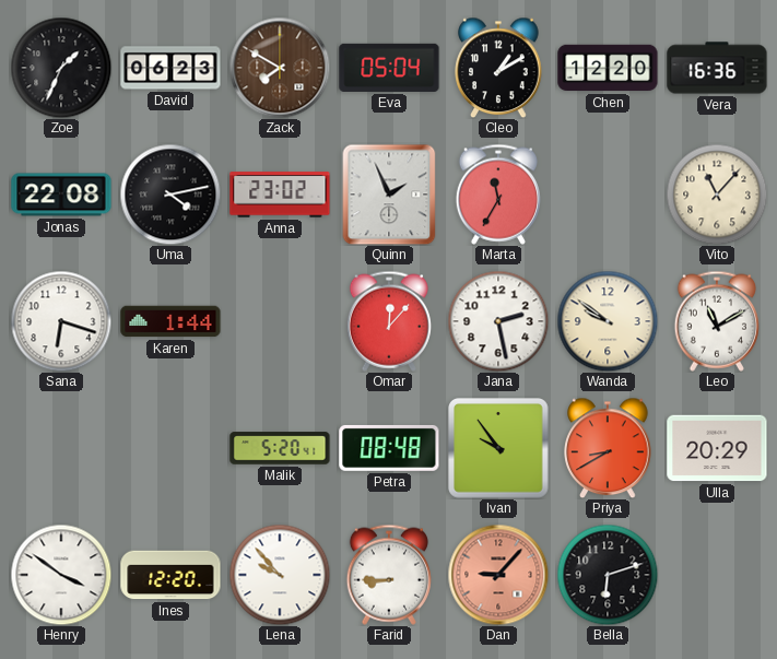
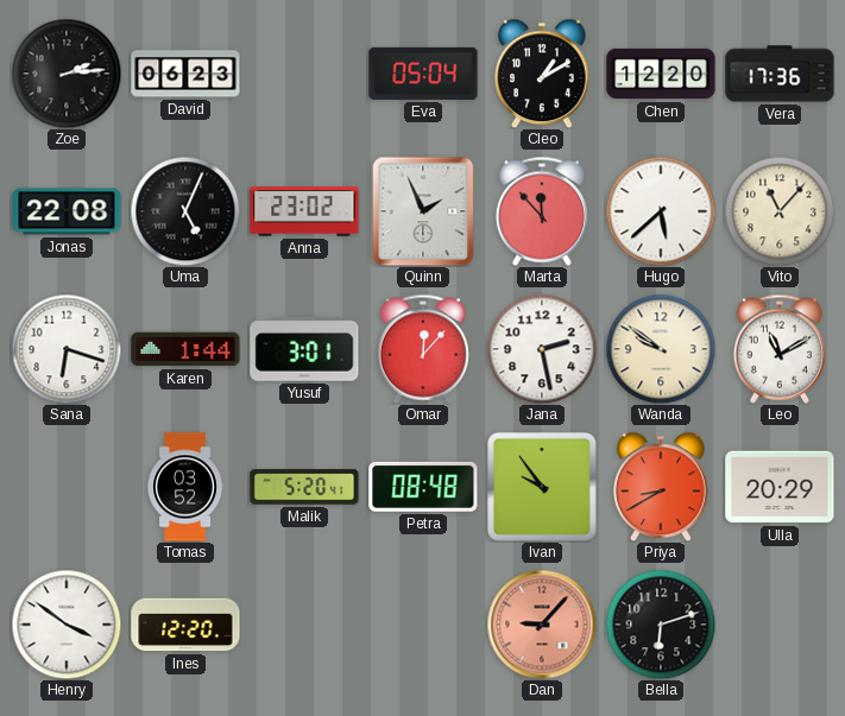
Zoe: 1:34 -> 2:14
Zack: 7:50 -> none
Vera: 16:36 -> 17:36
Uma: 4:13 -> 5:04
Marta: 11:35 -> 11:53
Hugo: none -> 5:38
Yusuf: none -> 3:01
Tomas: none -> 03:52
Lena: 9:53 -> none
Farid: 8:45 -> none
